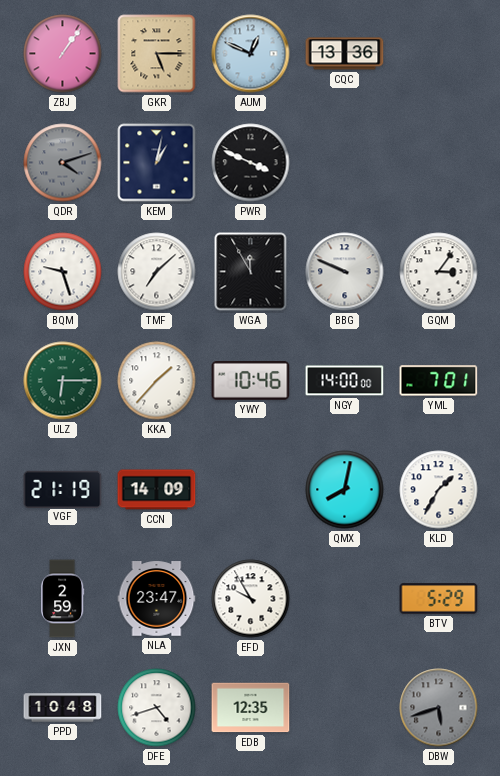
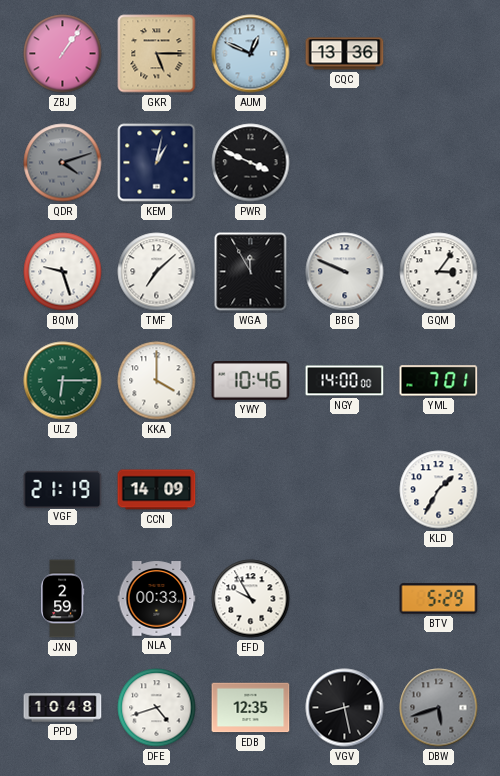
KKA: 1:37 -> 4:00
QMX: 8:02 -> none
NLA: 23:47 -> 00:33
VGV: none -> 8:28
